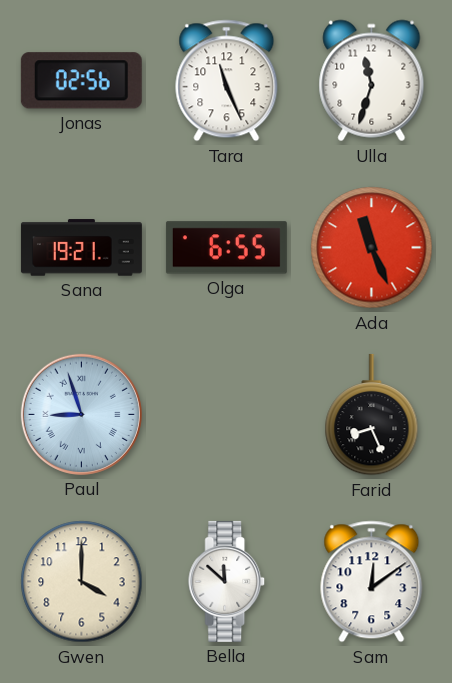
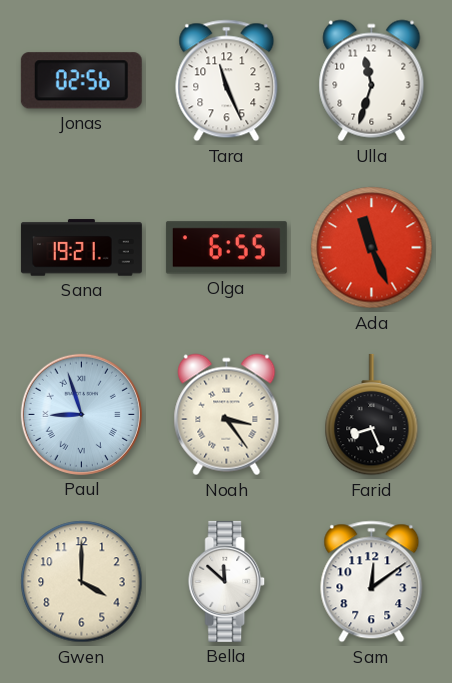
Noah: none -> 3:24
